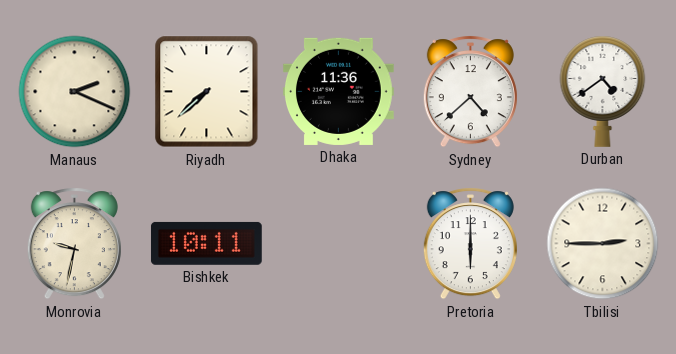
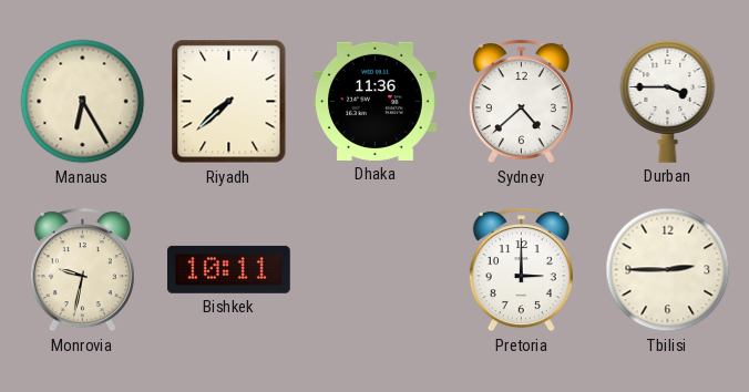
Manaus: 2:19 -> 6:25
Durban: 4:39 -> 3:45
Pretoria: 6:00 -> 3:00
